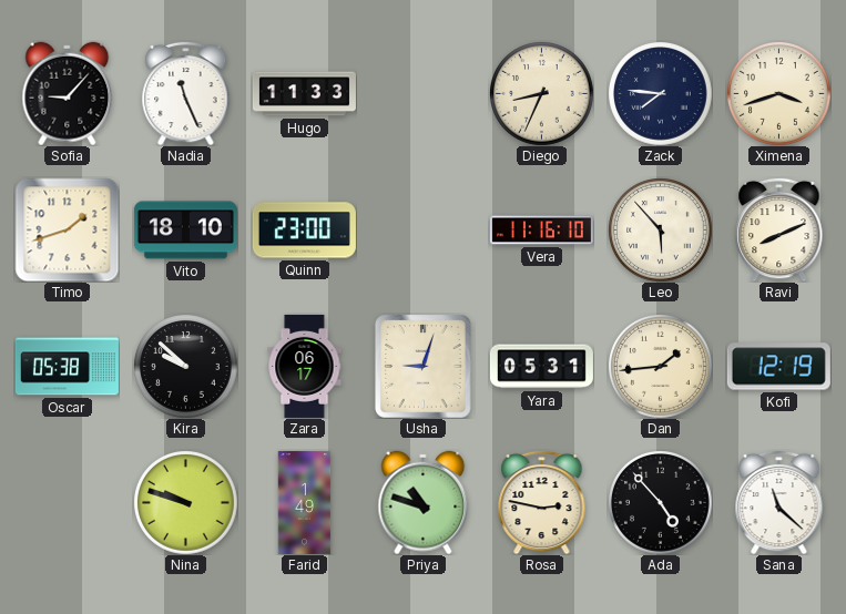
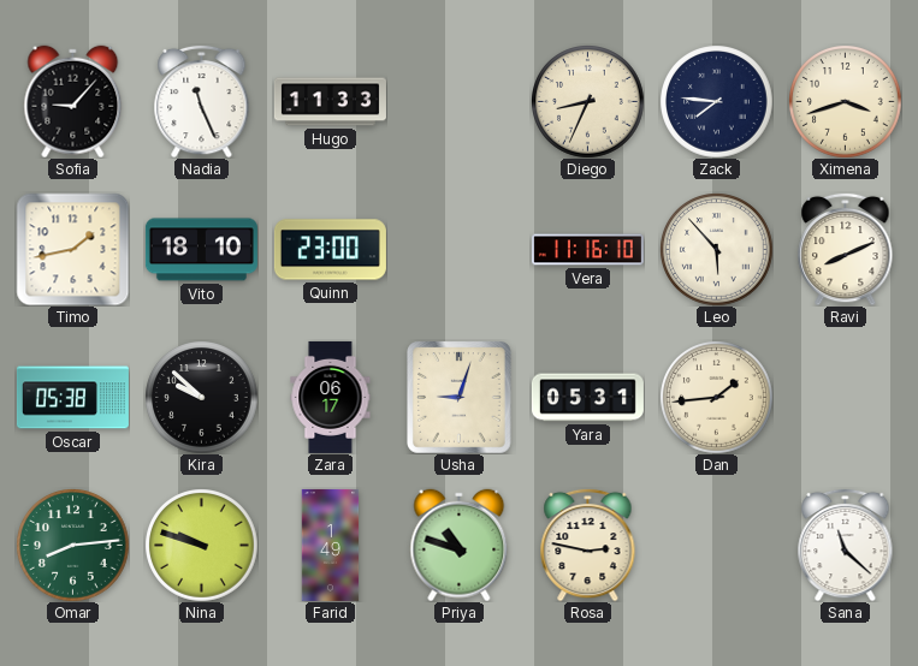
Timo: 1:42 -> 1:43
Kofi: 12:19 -> none
Omar: none -> 8:14
Ada: 4:53 -> none
